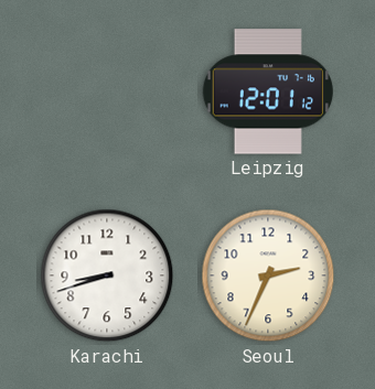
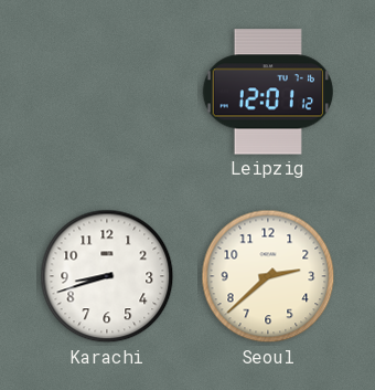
Seoul: 2:34 -> 2:38
